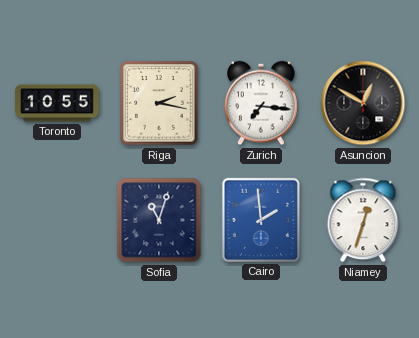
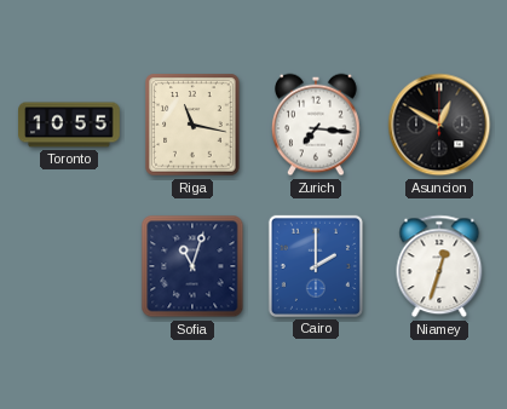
Riga: 2:17 -> 11:17
Cairo: 1:59 -> 2:00
